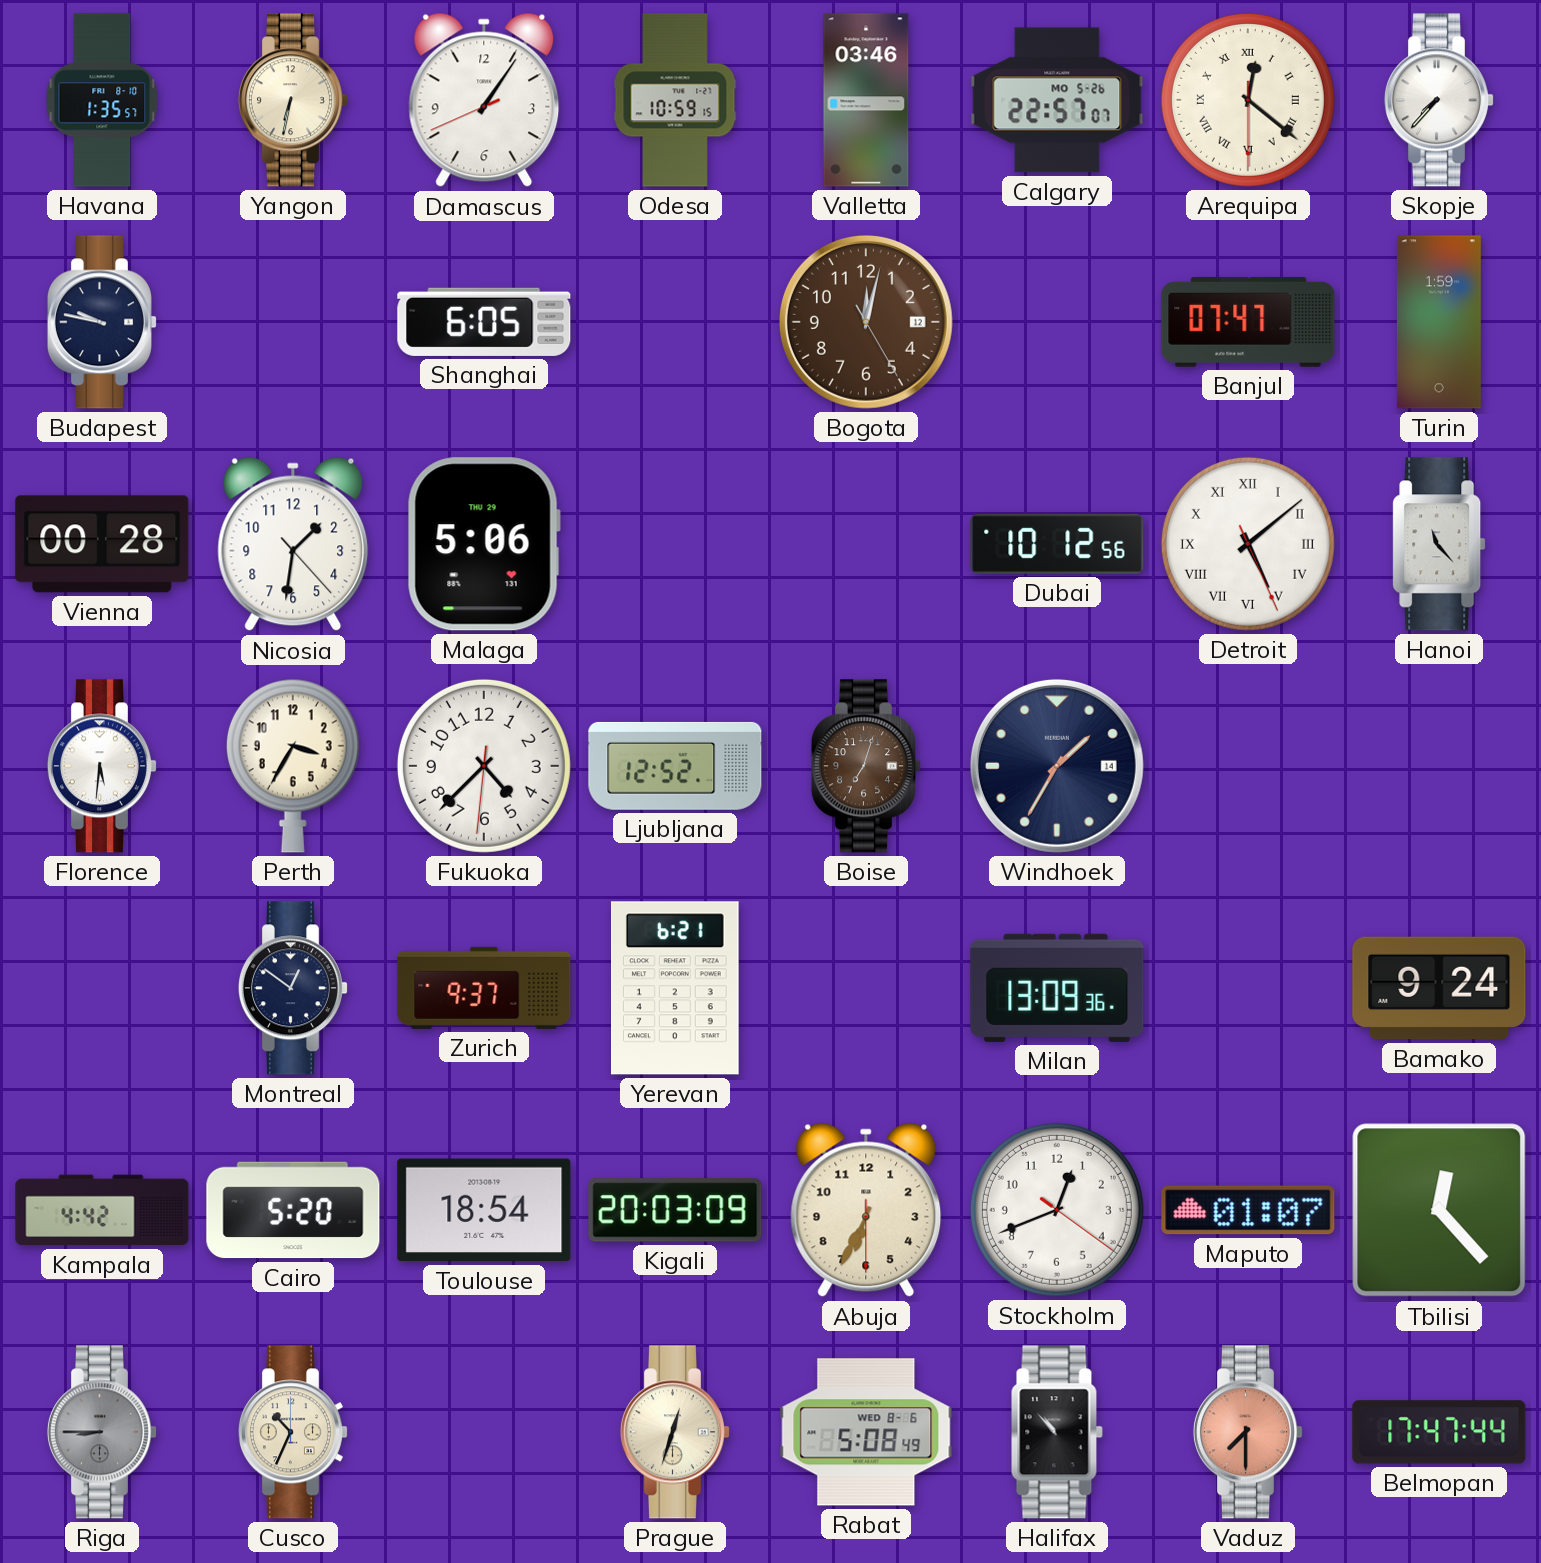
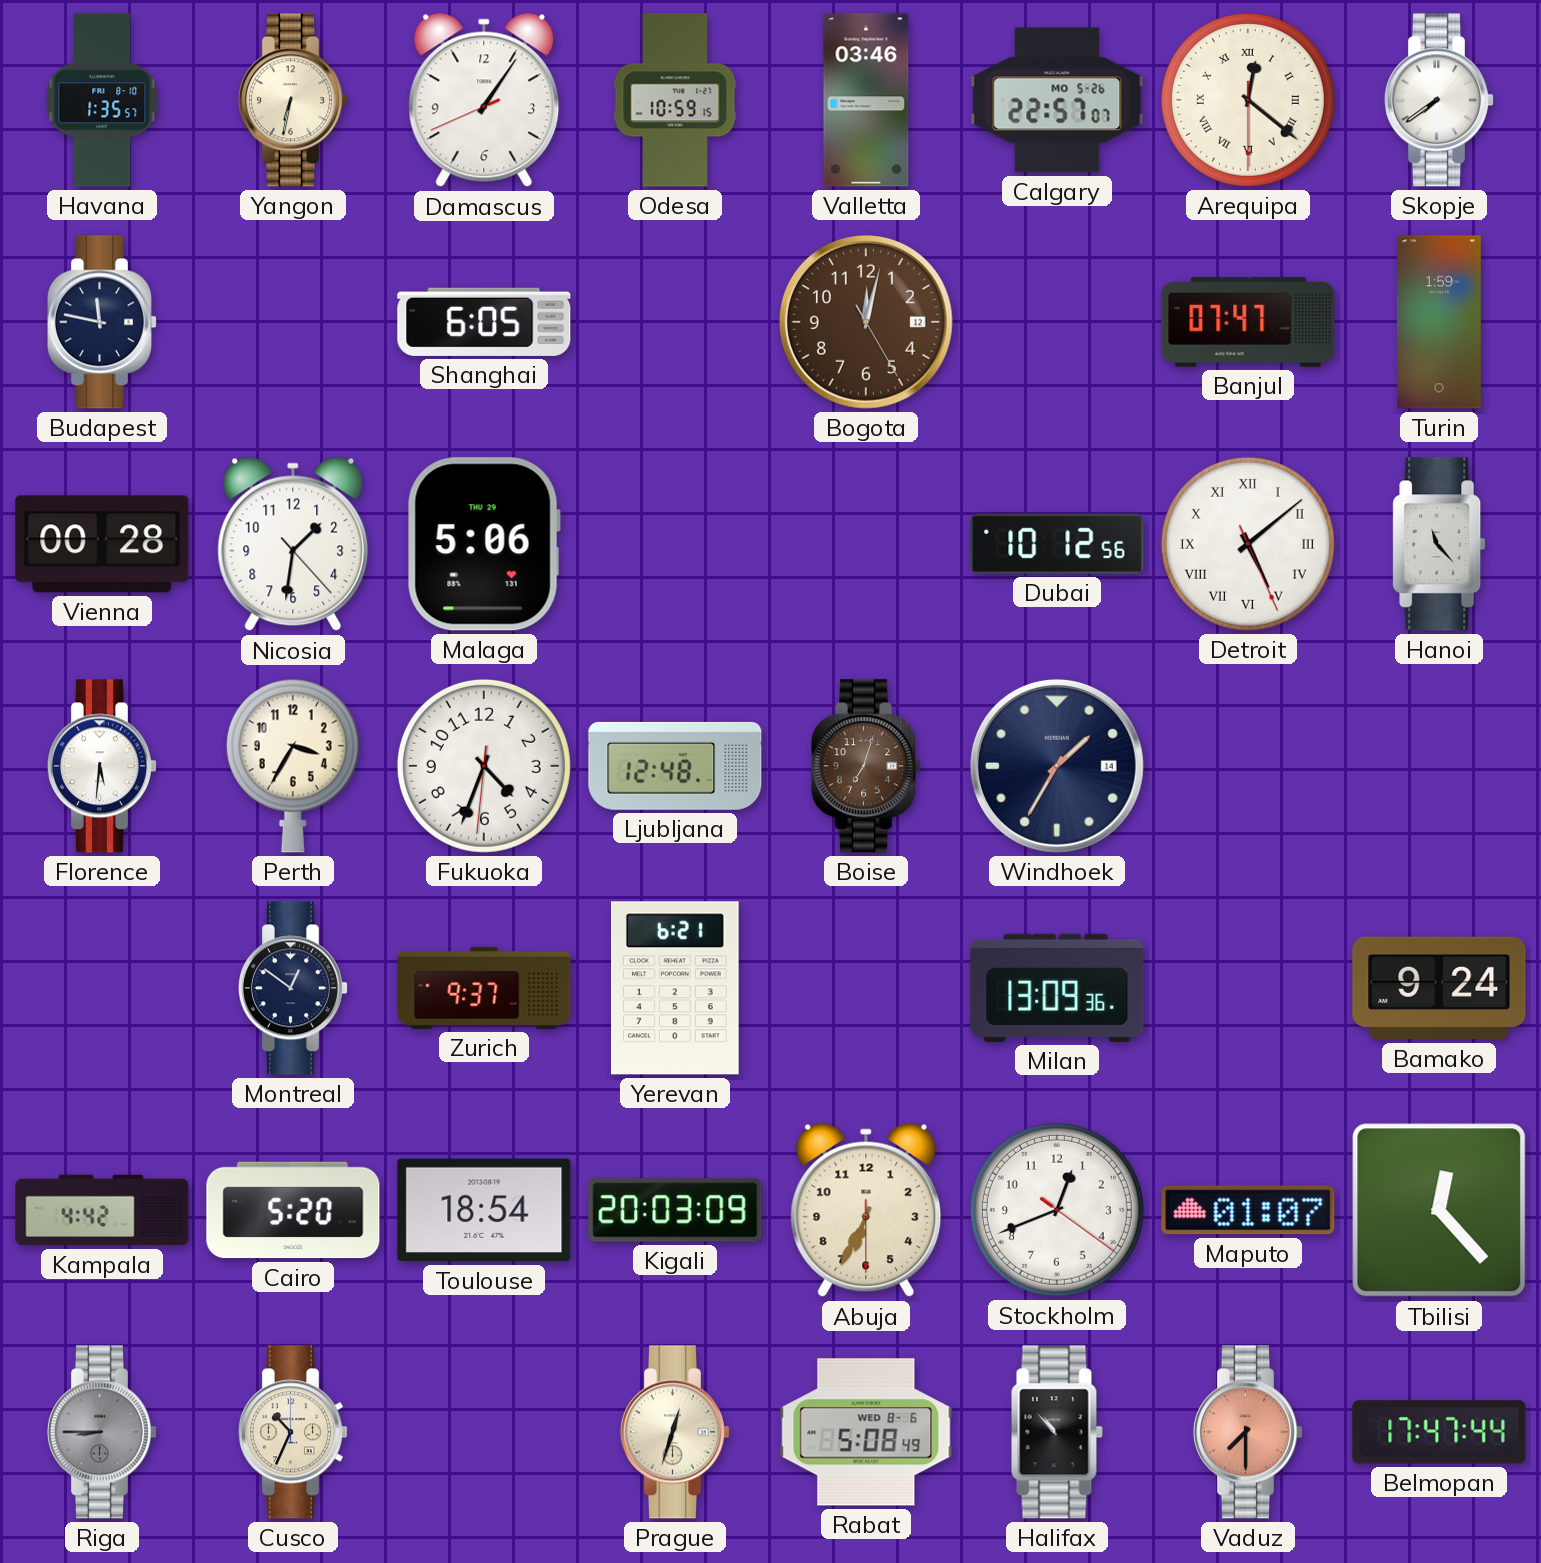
Skopje: 7:37 -> 7:39
Budapest: 9:47 -> 11:47
Fukuoka: 4:37 -> 4:33
Ljubljana: 12:52 -> 12:48
